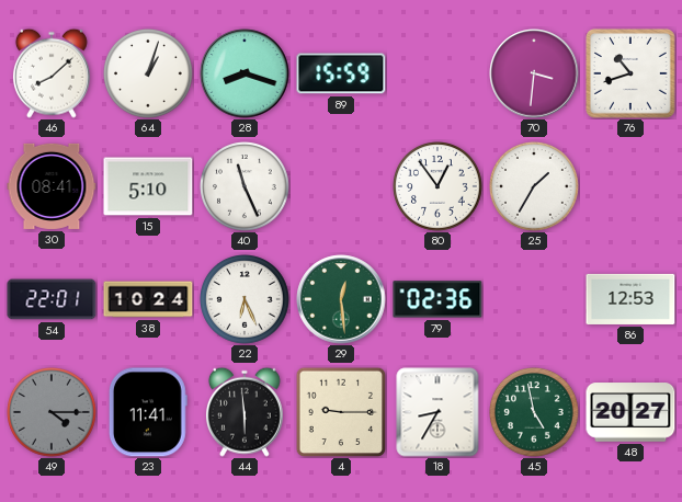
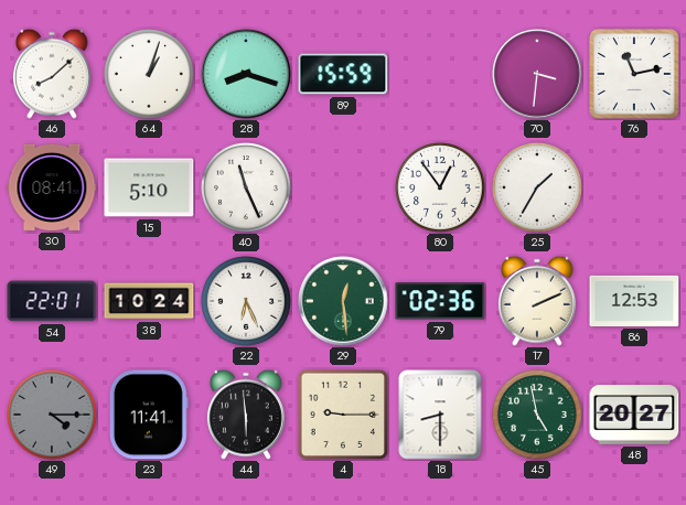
76: 10:42 -> 11:13
17: none -> 2:11
18: 8:35 -> 8:30
